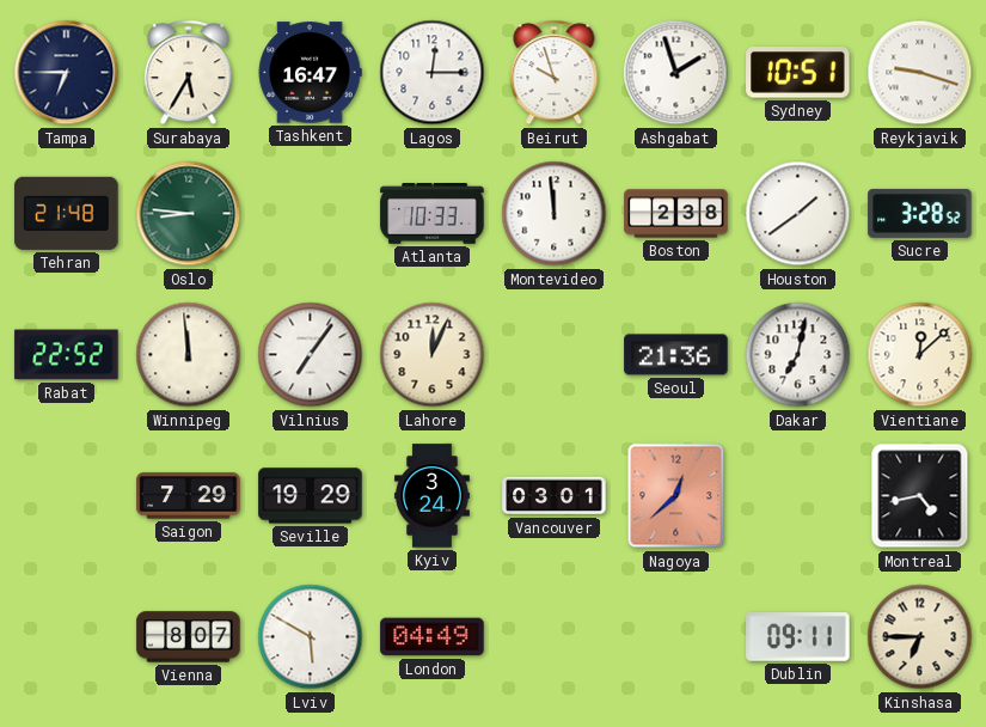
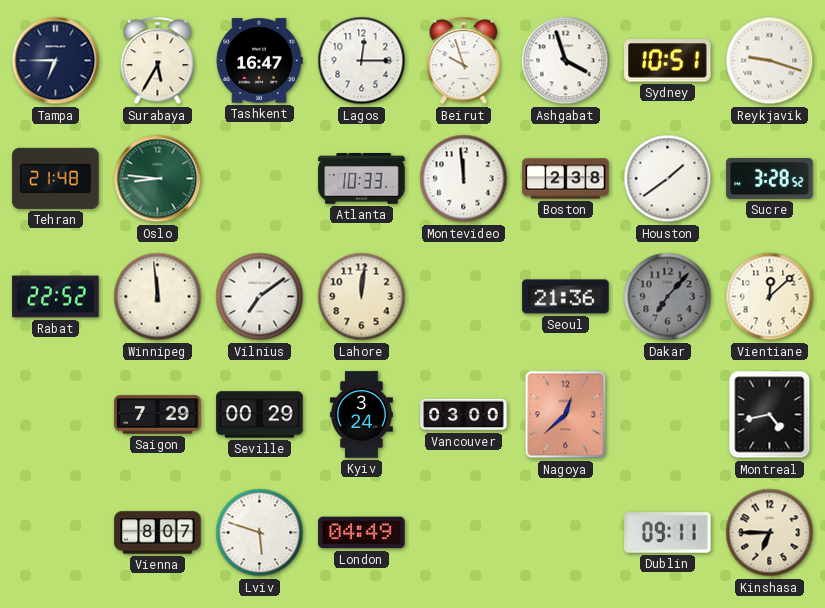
Ashgabat: 1:57 -> 3:57
Vilnius: 7:06 -> 7:09
Lahore: 12:04 -> 12:01
Dakar: 7:02 -> 7:07
Dakar dial: white -> grey
Seville: 19:29 -> 00:29
Vancouver: 03:01 -> 03:00
Lviv: 5:50 -> 5:48
